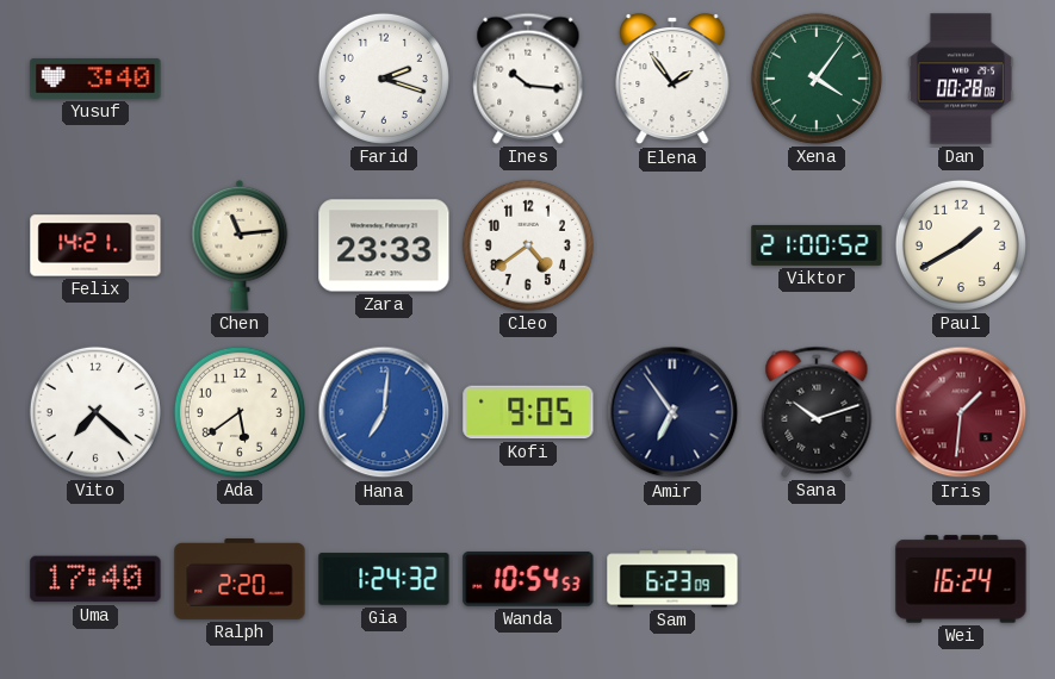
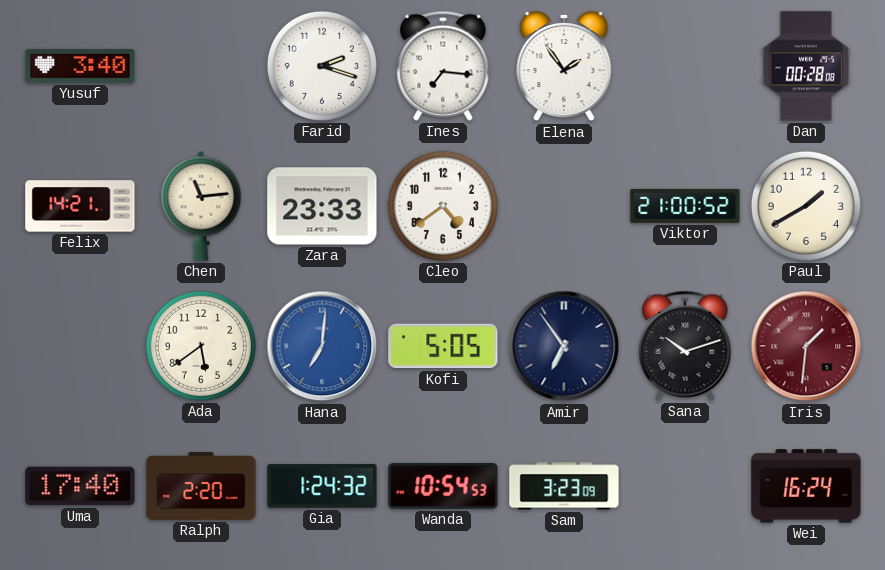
Ines: 10:16 -> 7:16
Xena: 4:06 -> none
Vito: 7:22 -> none
Kofi: 9:05 -> 5:05
Sam: 6:23 -> 3:23
